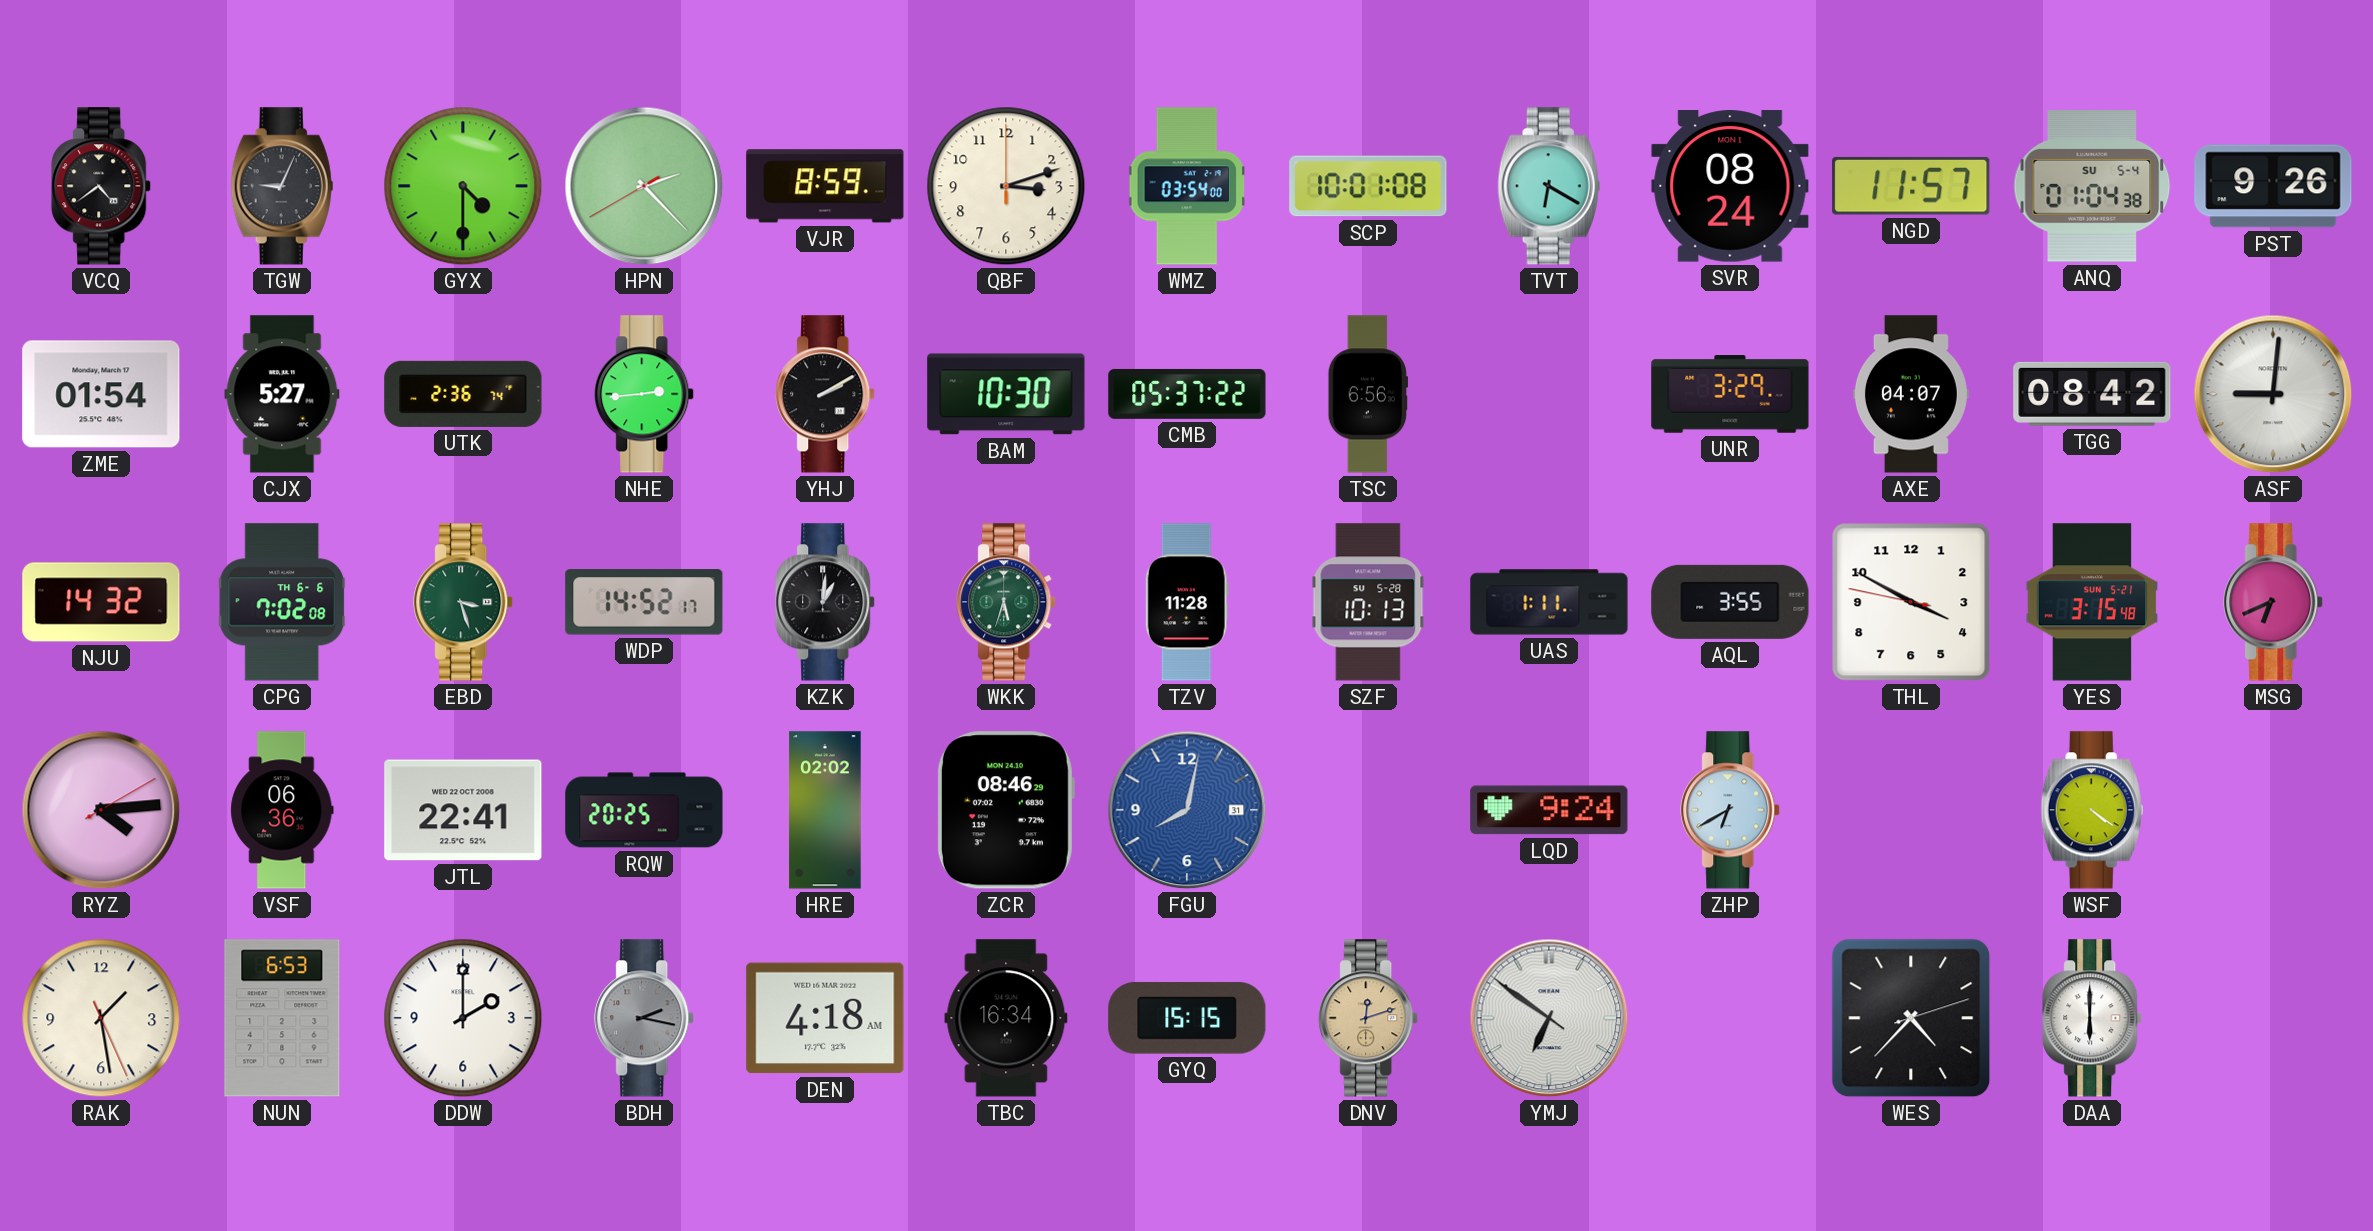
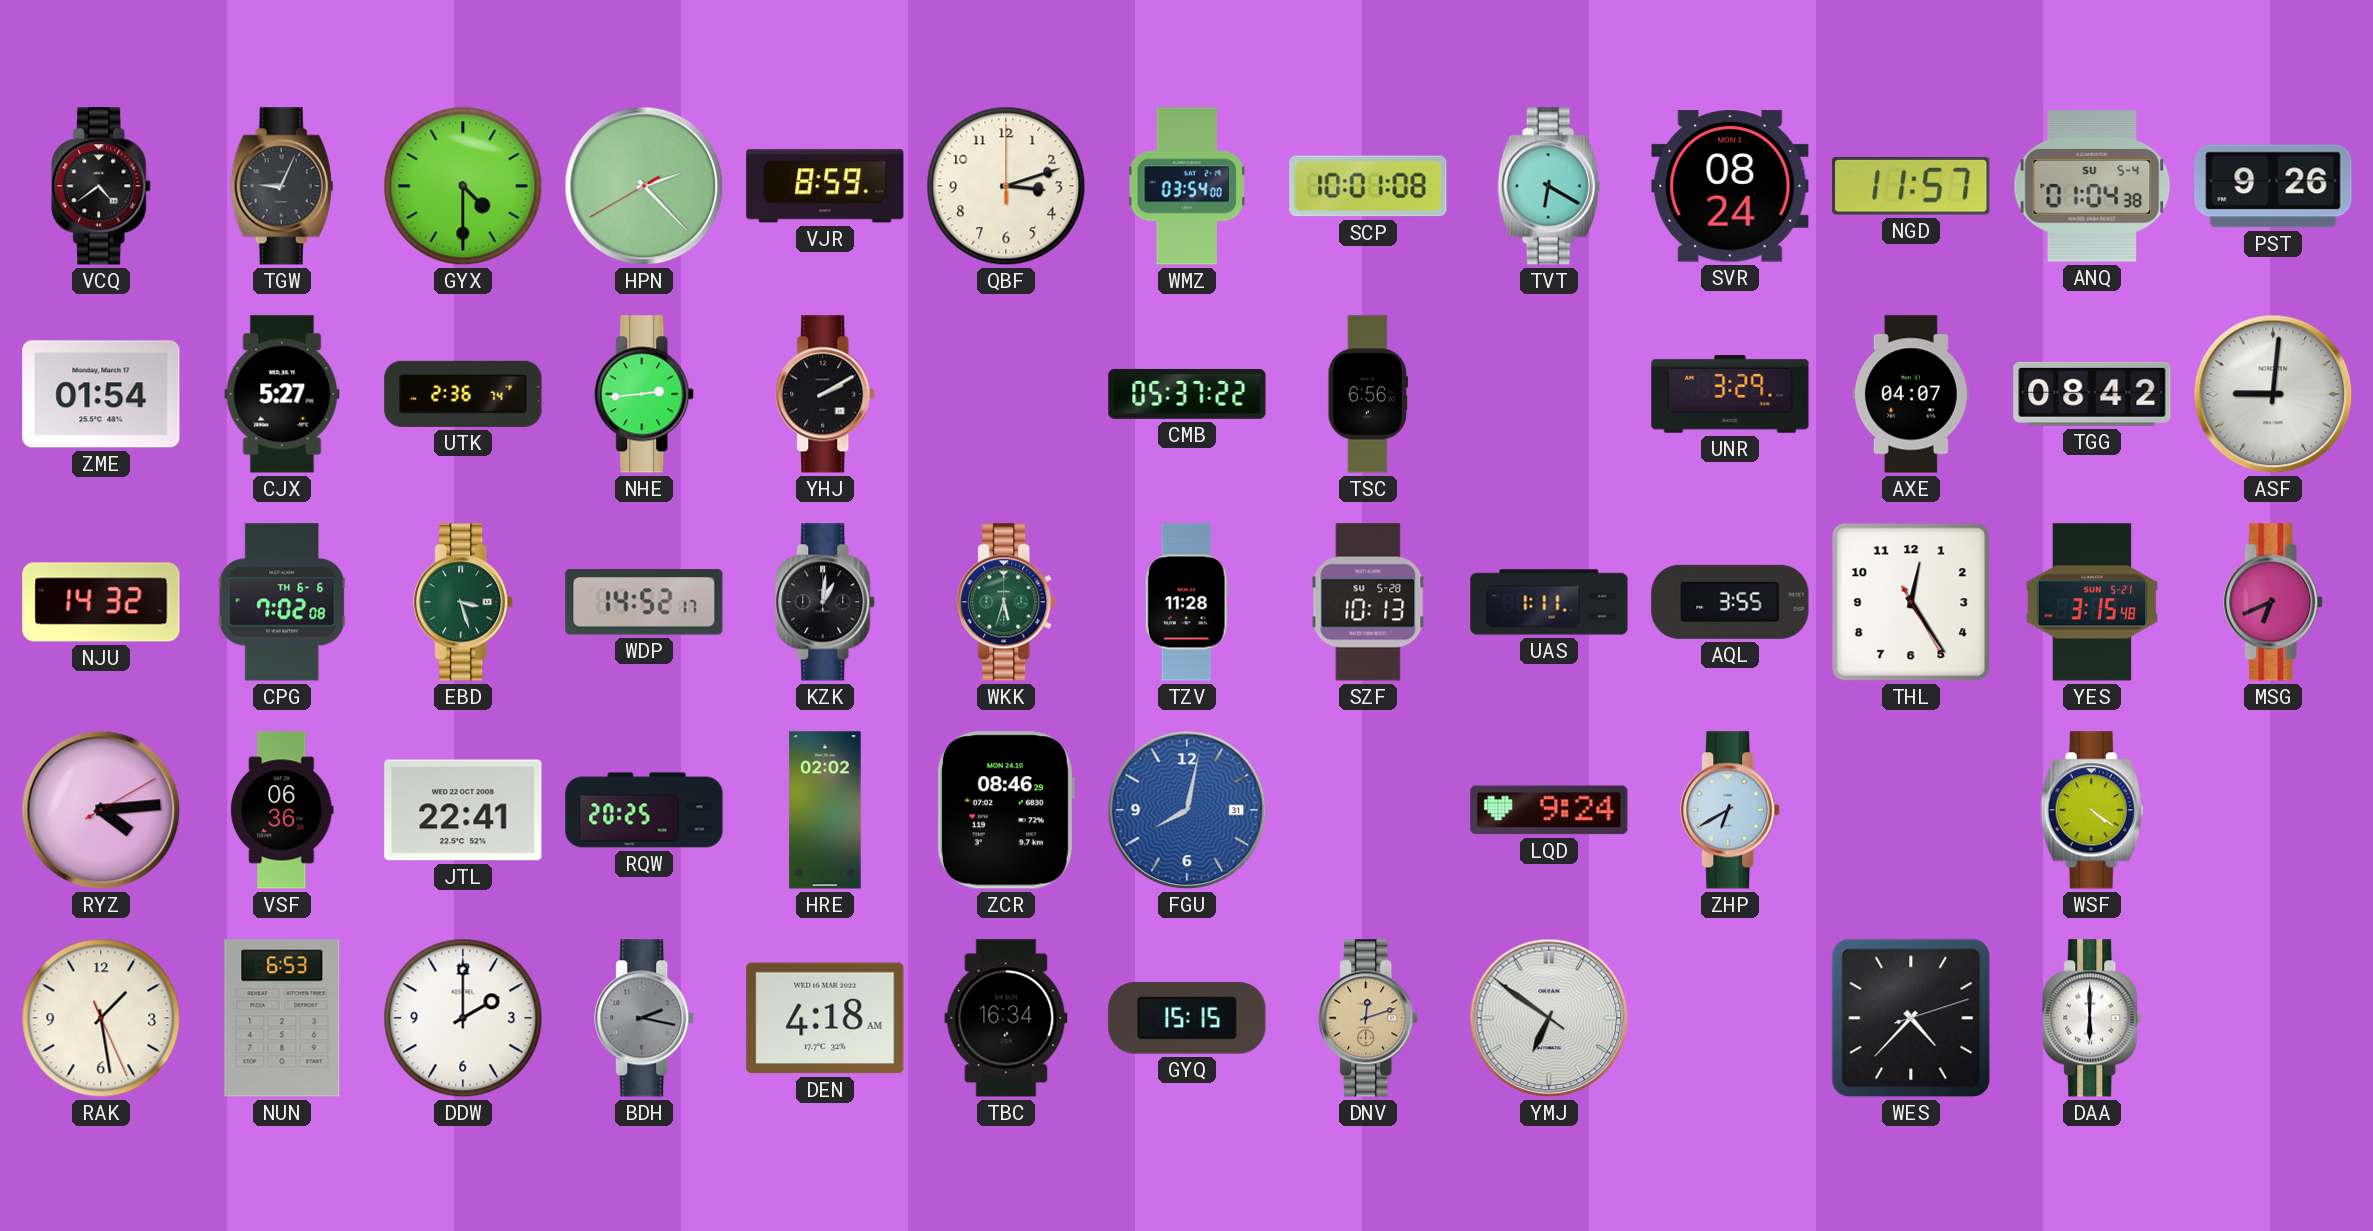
BAM: 10:30 -> none
THL: 3:49 -> 12:24
